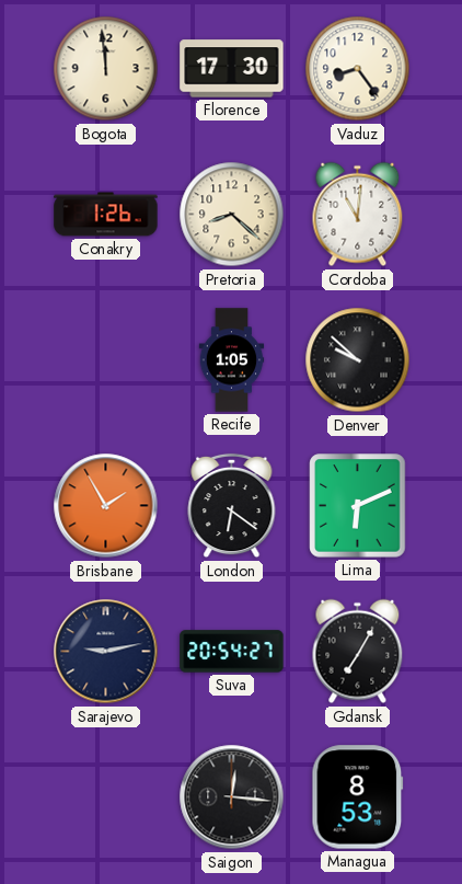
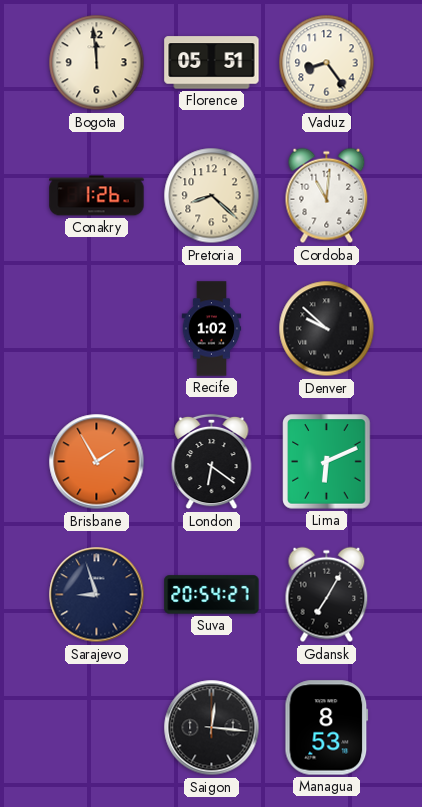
Florence: 17:30 -> 05:51
Recife: 1:05 -> 1:02
Sarajevo: 9:13 -> 8:57
